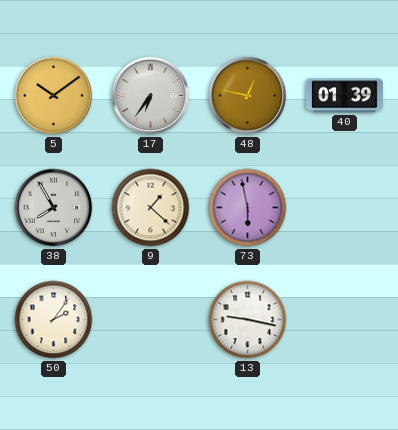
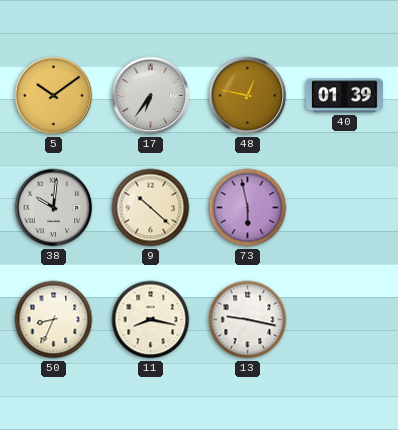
38: 7:55 -> 10:01
9: 1:22 -> 10:22
50: 2:06 -> 8:34
11: none -> 8:17
